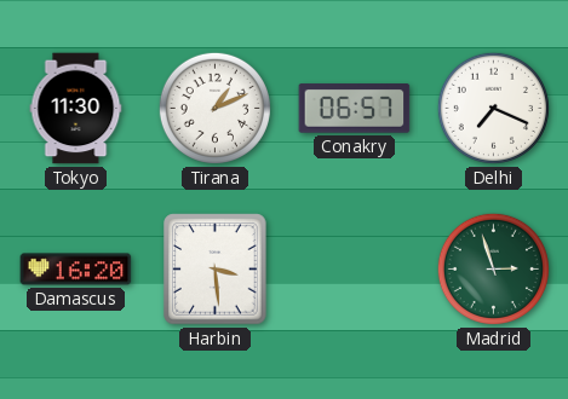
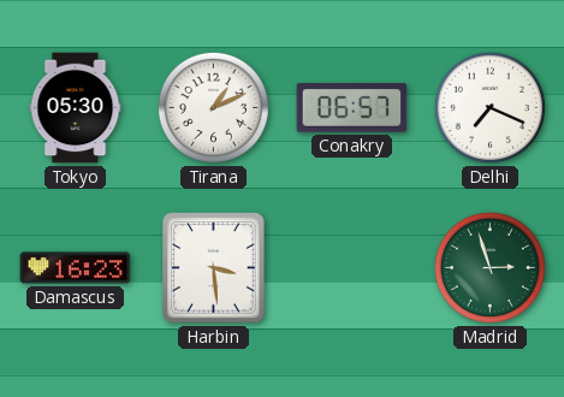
Tokyo: 11:30 -> 05:30
Damascus: 16:20 -> 16:23
